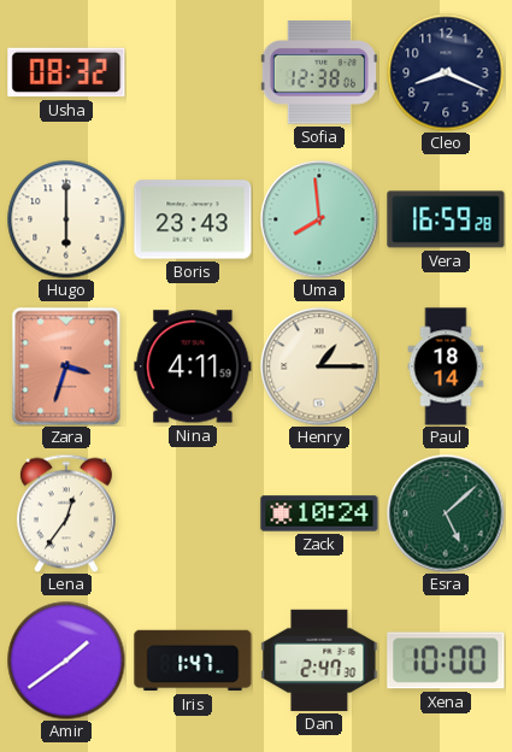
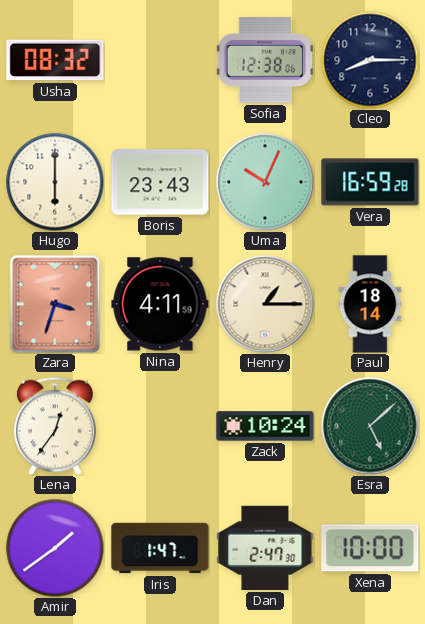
Cleo: 8:19 -> 8:15
Uma: 7:59 -> 10:04
